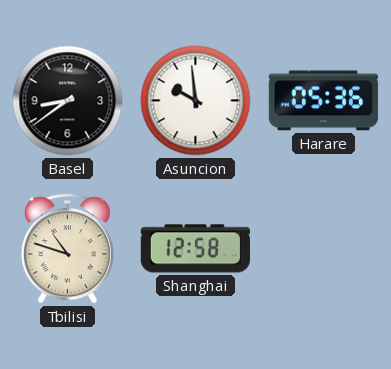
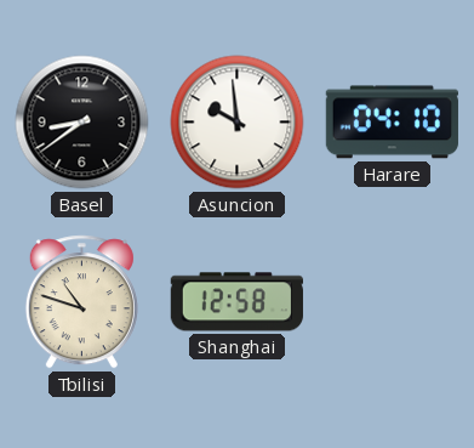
Harare: 05:36 -> 04:10
